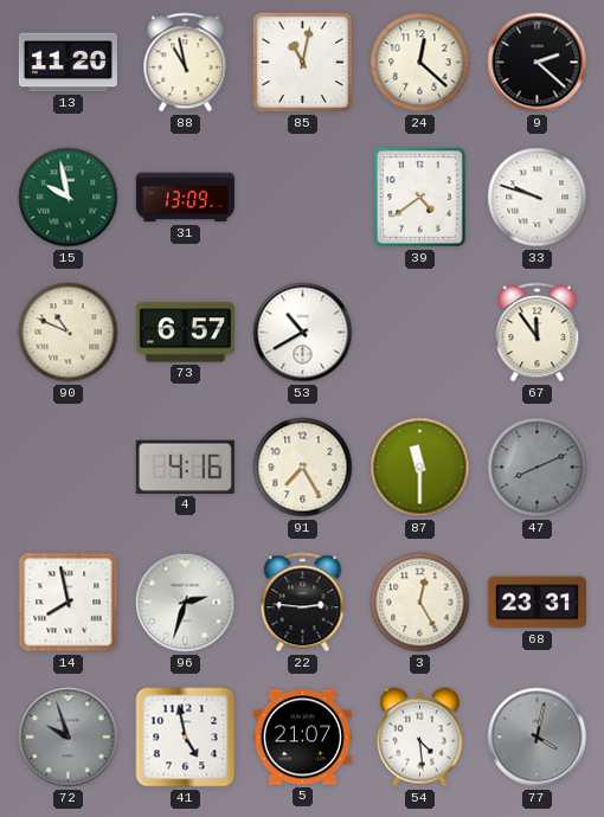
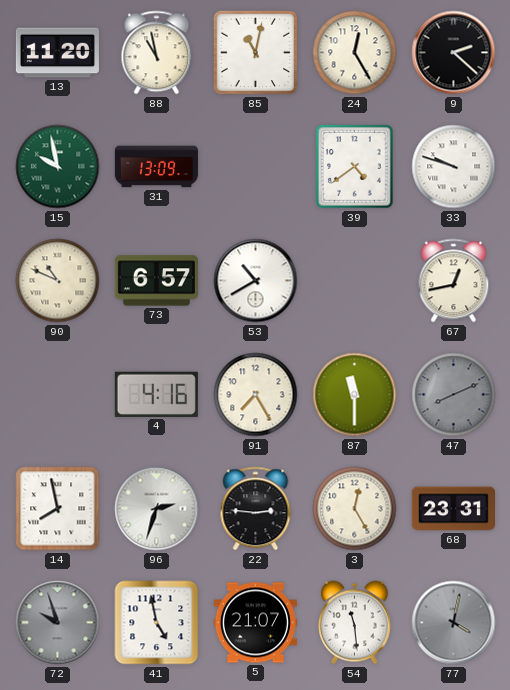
24: 12:22 -> 12:25
67: 11:54 -> 12:43
54: 4:29 -> 11:29
